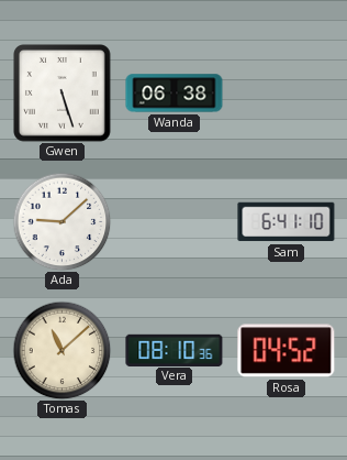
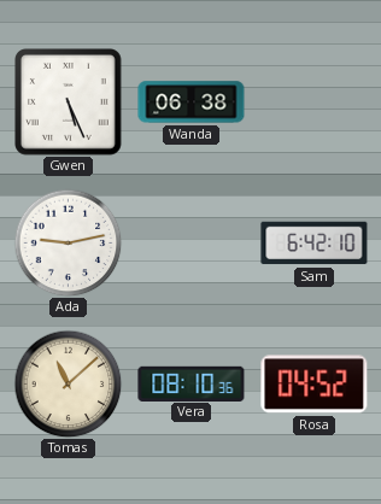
Gwen: 5:27 -> 5:26
Ada: 9:08 -> 9:13
Sam: 6:41 -> 6:42
